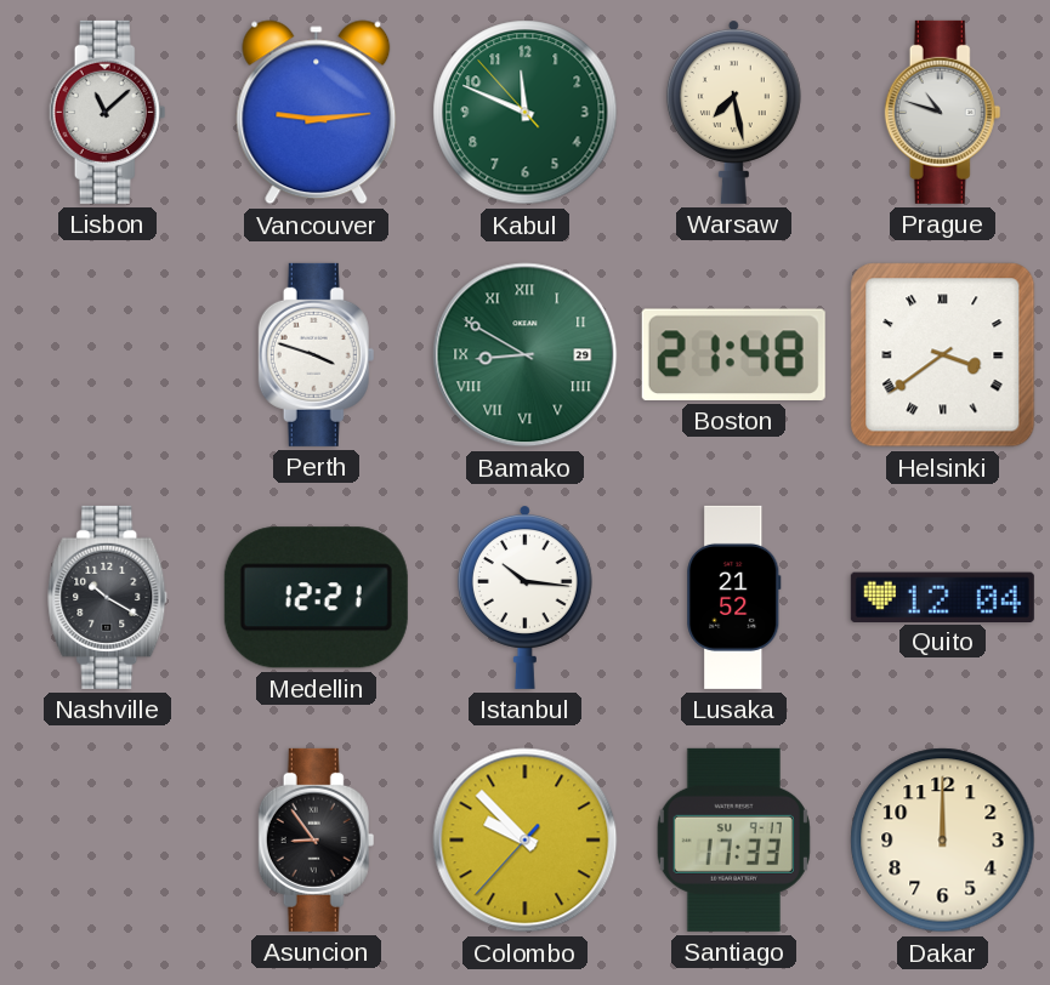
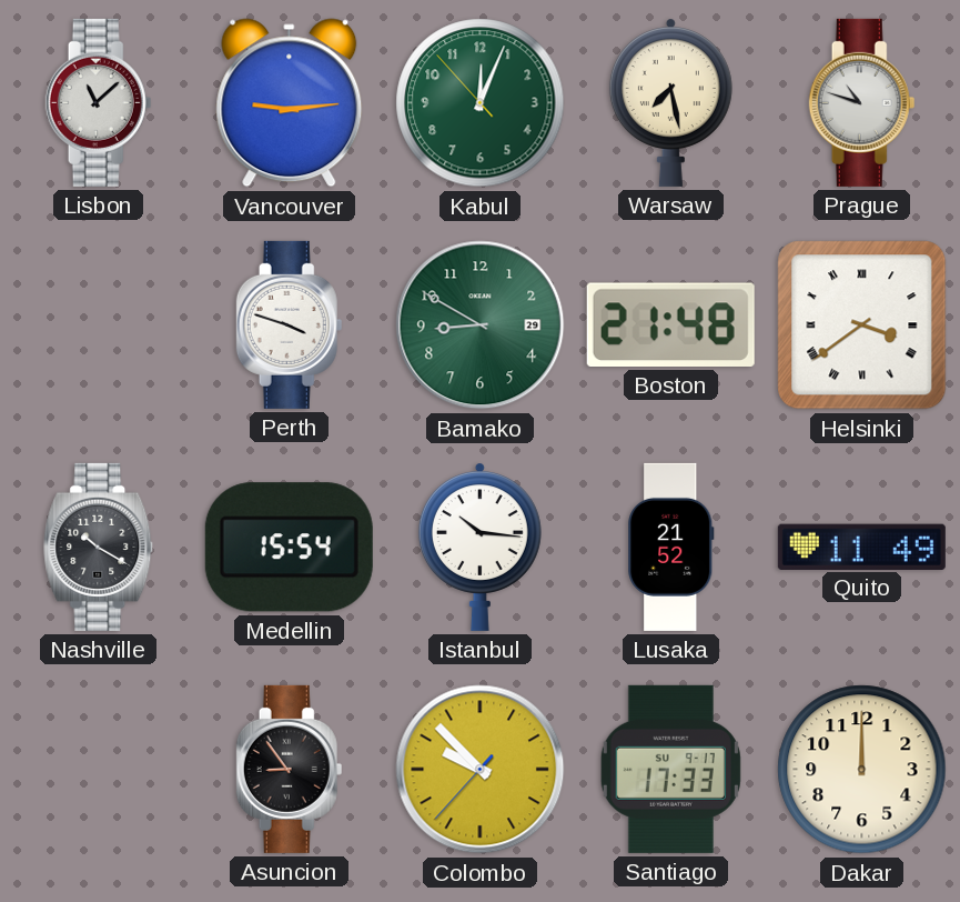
Kabul: 11:48 -> 12:03
Bamako numerals: Roman -> Arabic
Medellin: 12:21 -> 15:54
Quito: 12:04 -> 11:49
